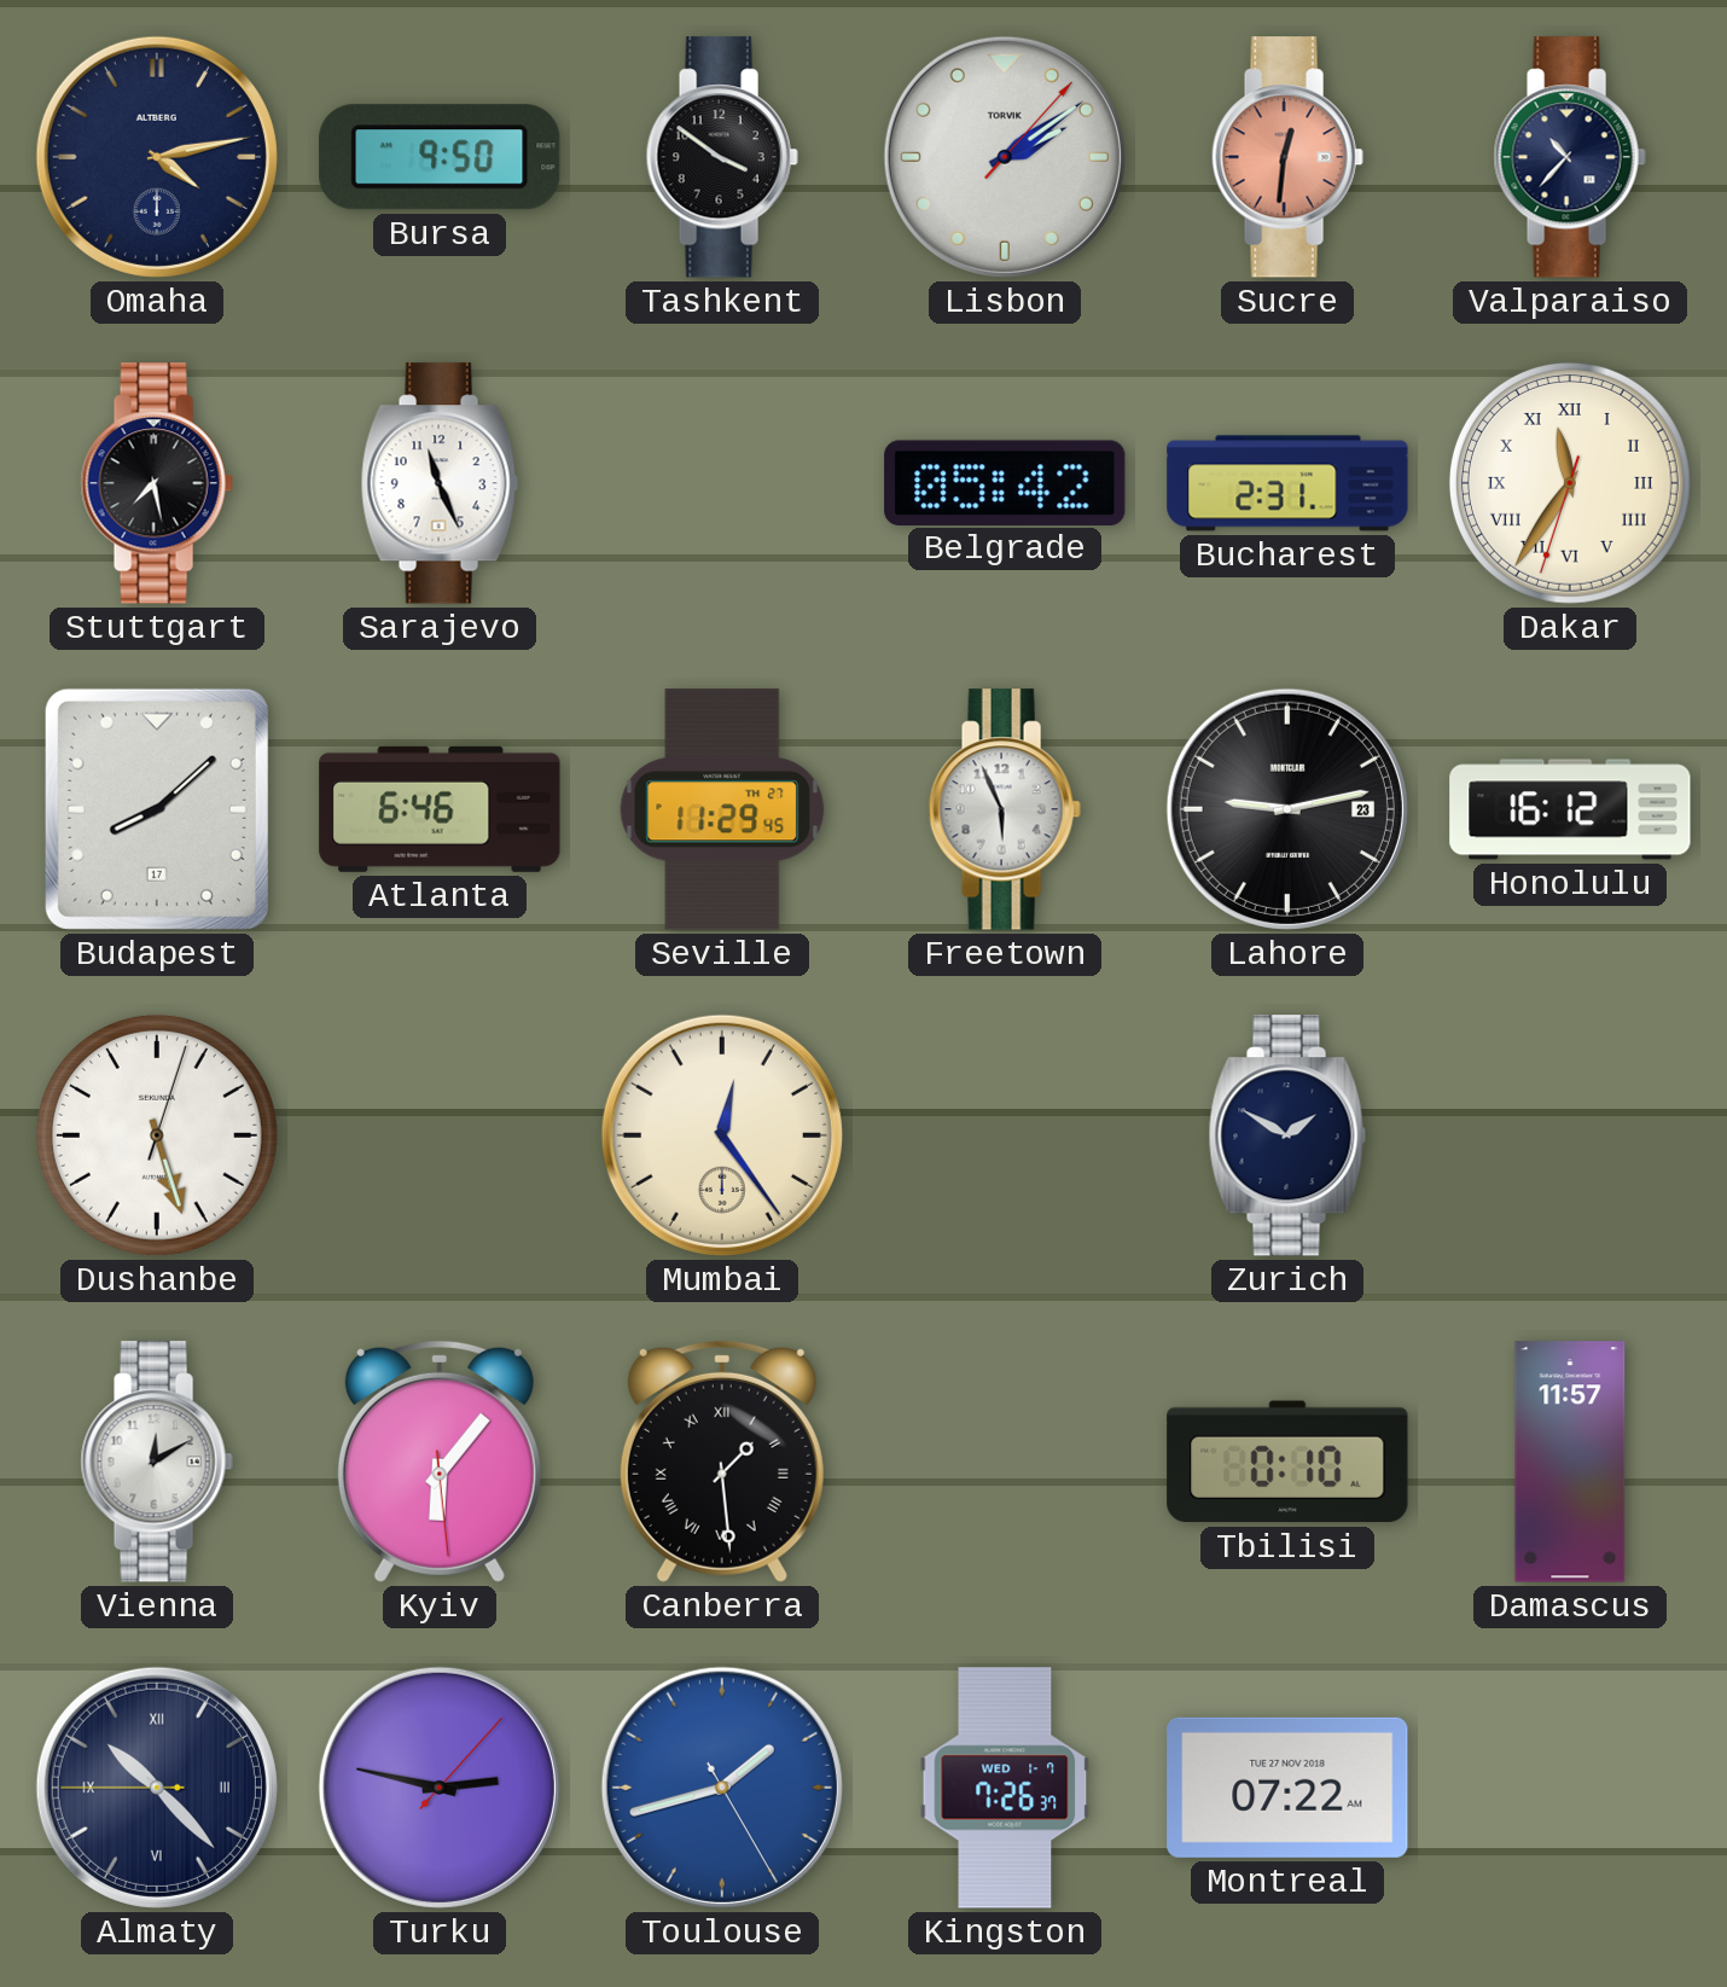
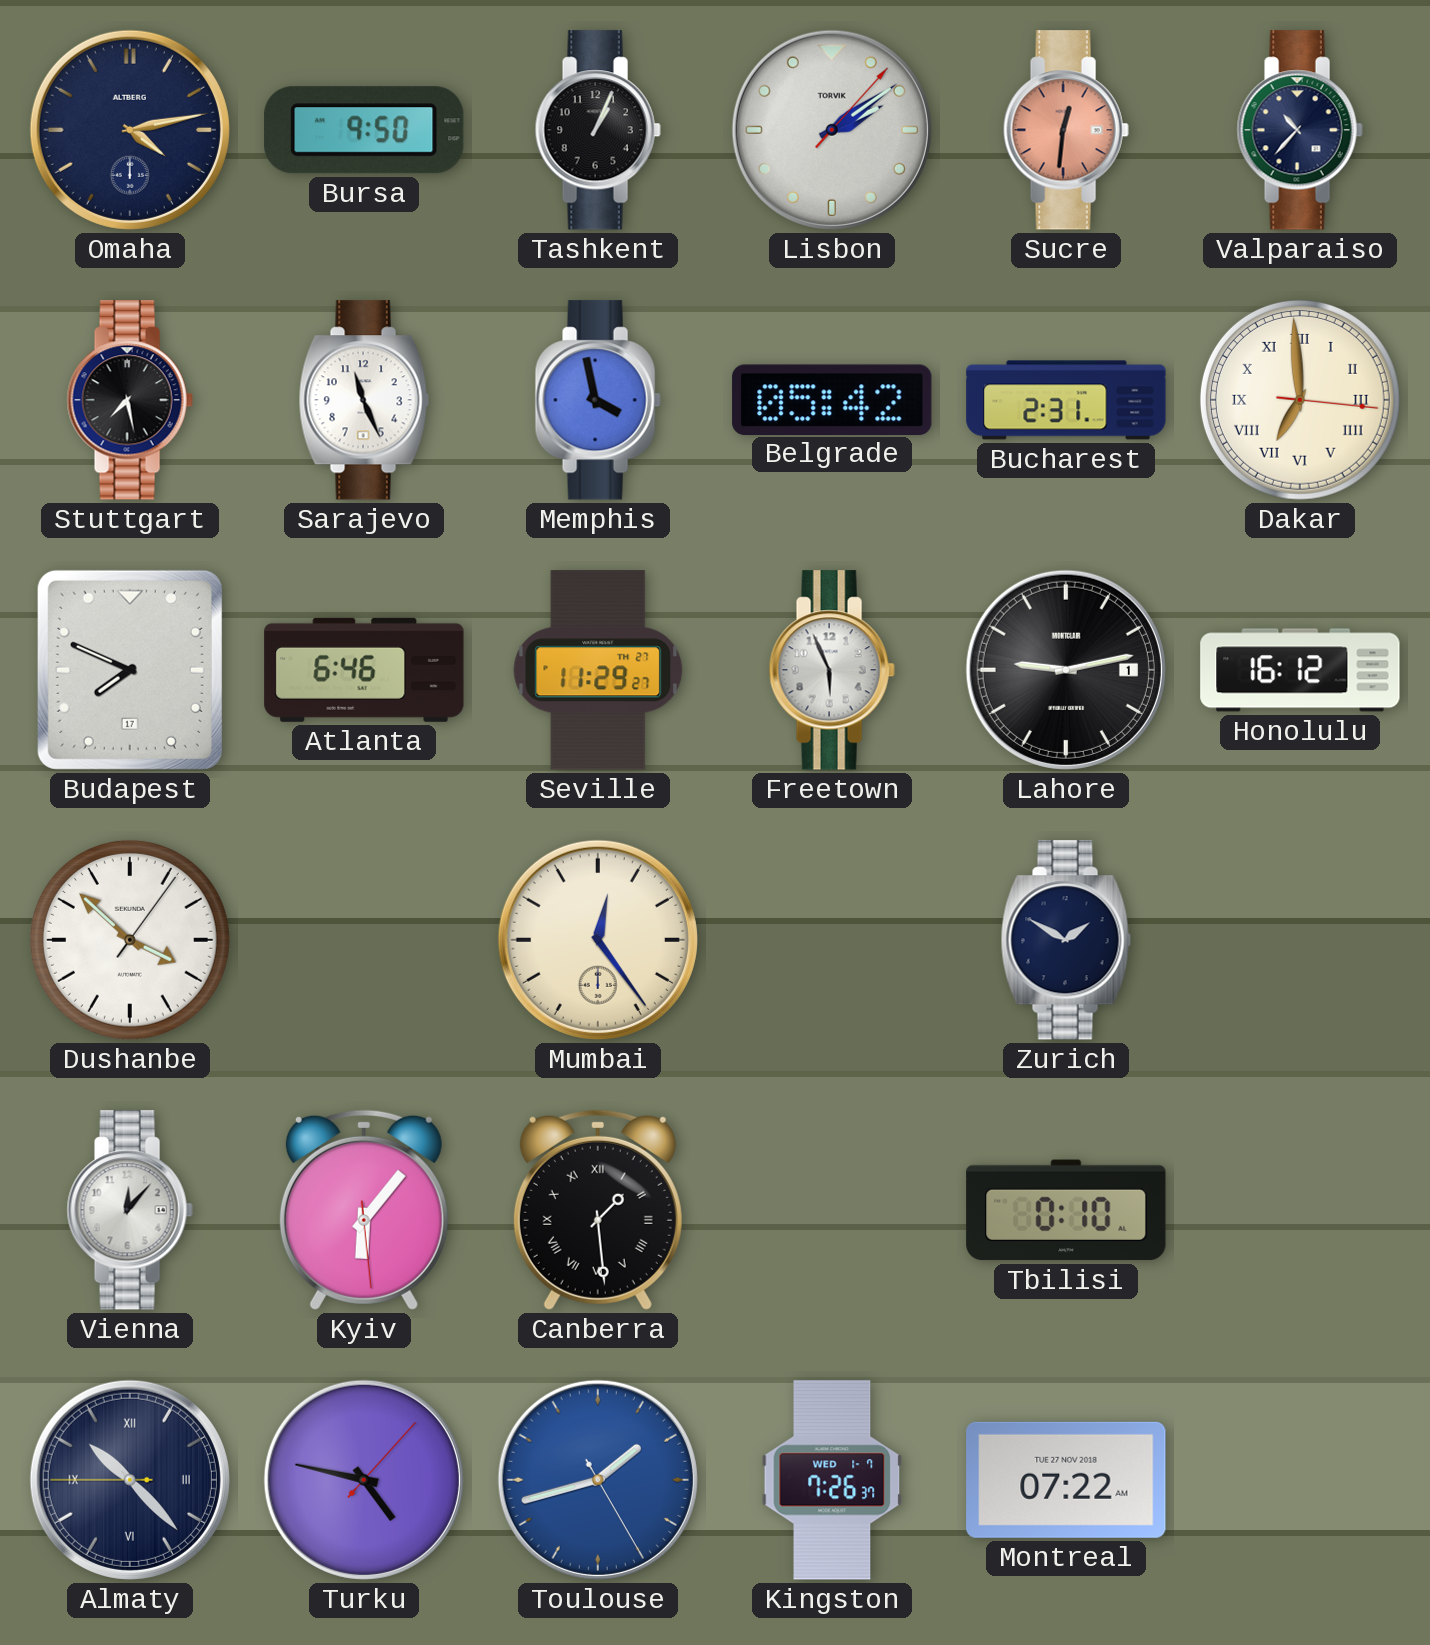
Tashkent: 3:51 -> 1:04
Memphis: none -> 3:58
Dakar: 11:35 -> 6:59
Budapest: 8:08 -> 7:49
Seville: 11:29:45 -> 11:29:27
Lahore date: 23 -> 1
Dushanbe: 5:27 -> 3:52
Vienna: 12:10 -> 12:07
Damascus: 11:57 -> none
Turku: 2:47 -> 4:47
